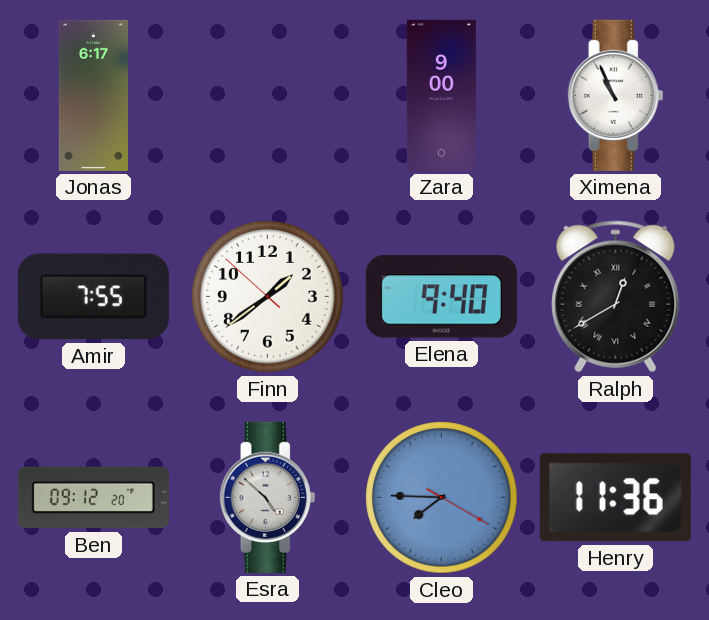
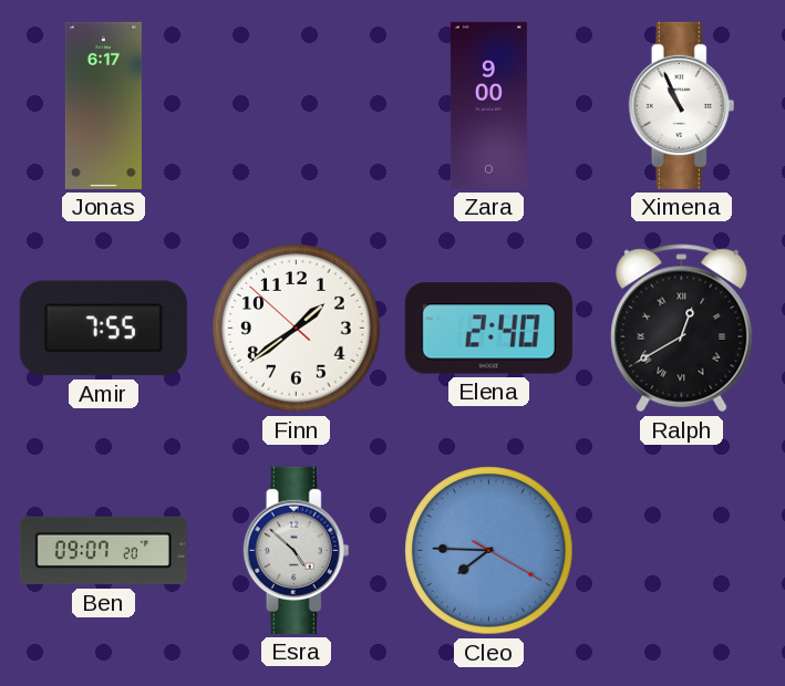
Elena: 9:40 -> 2:40
Ben: 09:12 -> 09:07
Henry: 11:36 -> none
